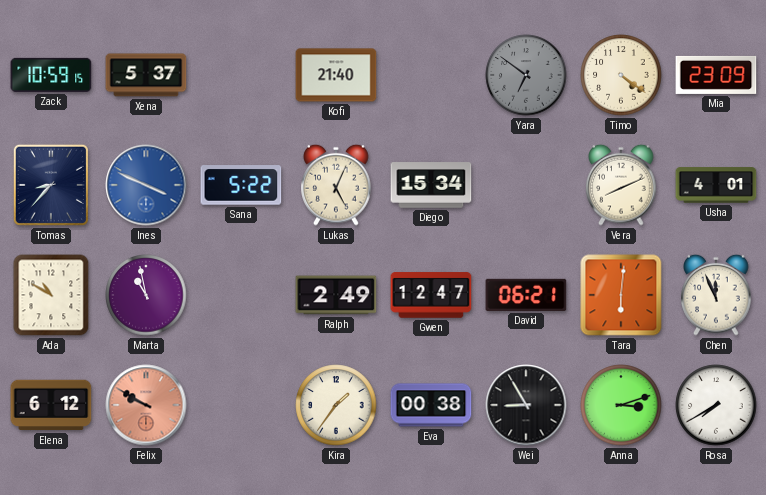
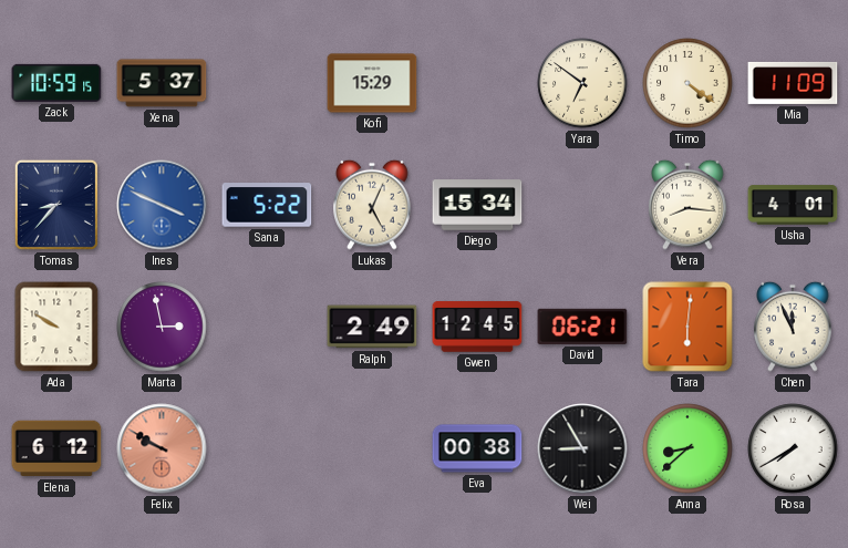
Kofi: 21:40 -> 15:29
Yara dial: grey -> cream
Mia: 23:09 -> 11:09
Vera: 8:11 -> 8:16
Ada: 10:50 -> 9:50
Marta: 10:58 -> 2:58
Gwen: 12:47 -> 12:45
Kira: 1:36 -> none
Anna: 3:12 -> 8:38
